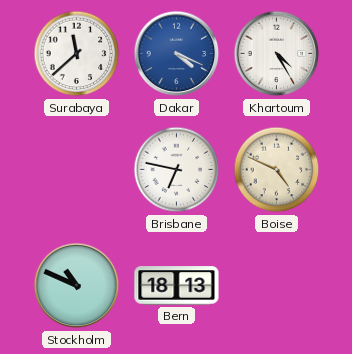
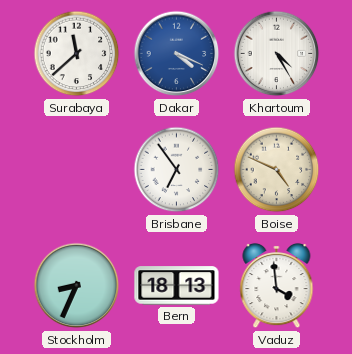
Brisbane: 6:47 -> 6:54
Stockholm: 10:49 -> 8:34
Vaduz: none -> 3:59
